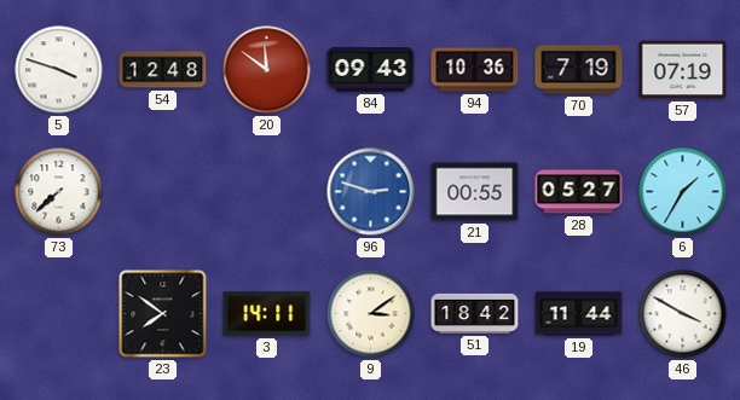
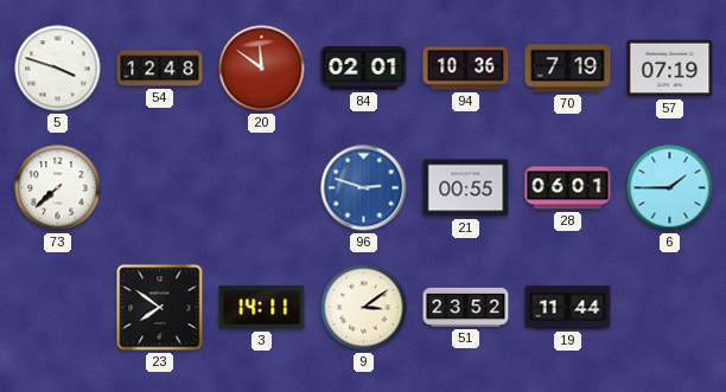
84: 09:43 -> 02:01
28: 05:27 -> 06:01
6: 1:35 -> 1:45
51: 18:42 -> 23:52
46: 3:50 -> none
